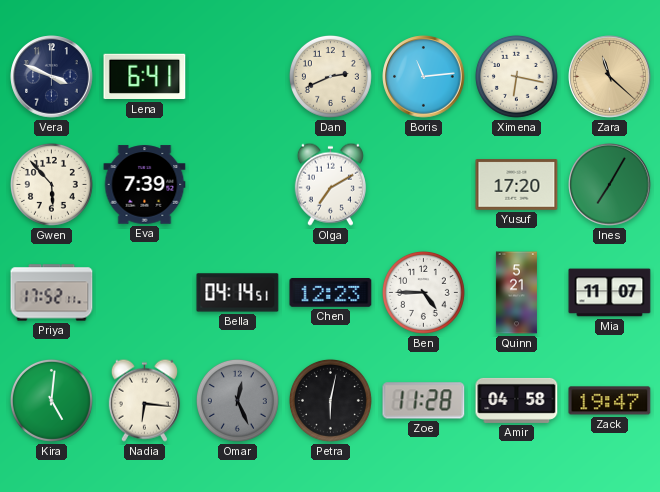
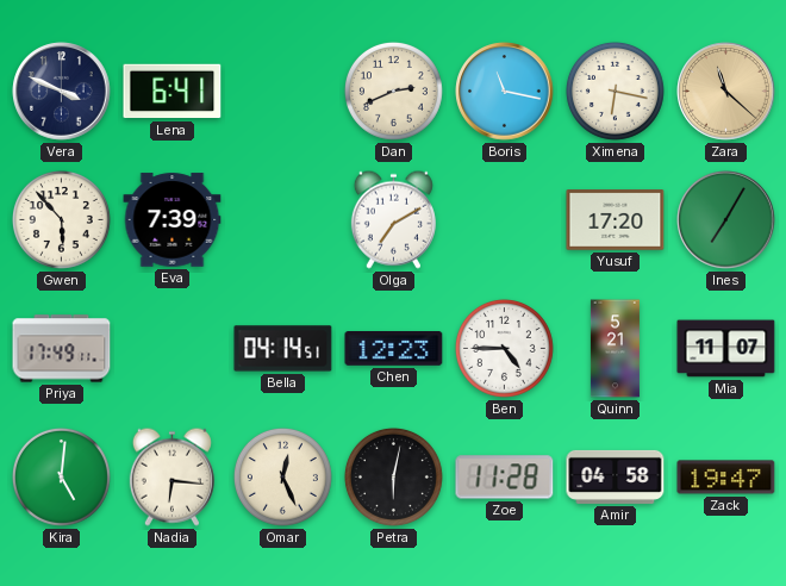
Boris: 11:14 -> 11:17
Priya: 17:52 -> 17:49
Omar dial: grey -> cream
